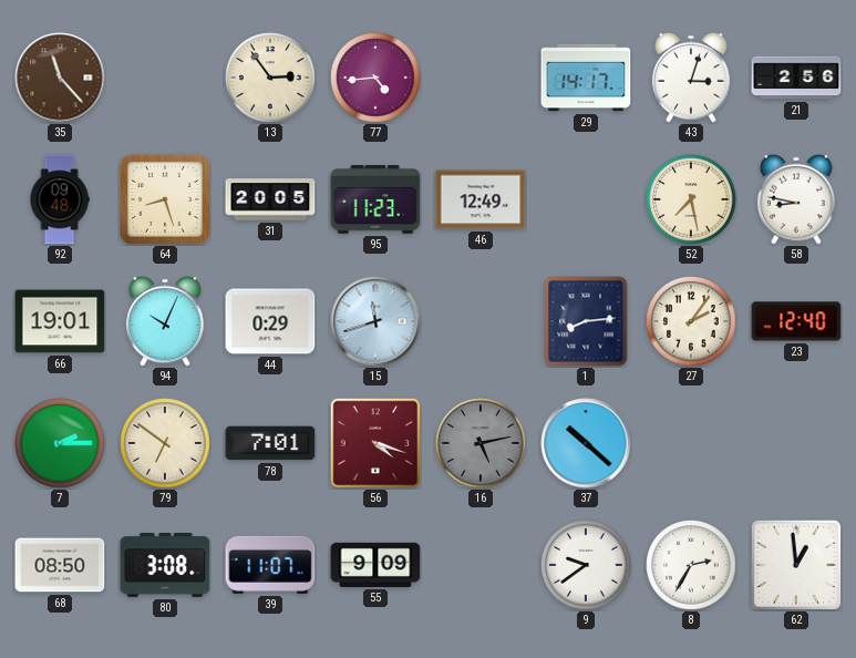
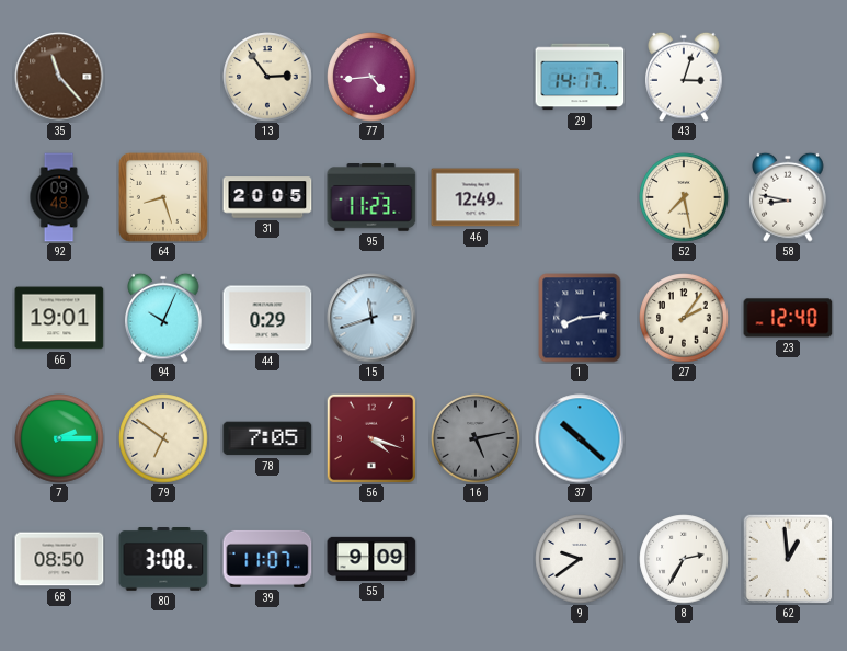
21: 2:56 -> none
78: 7:01 -> 7:05
